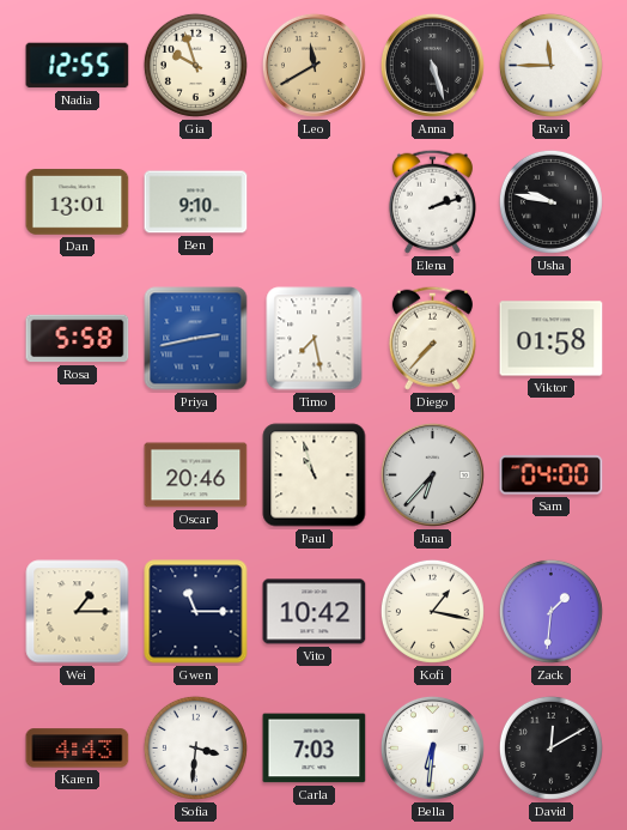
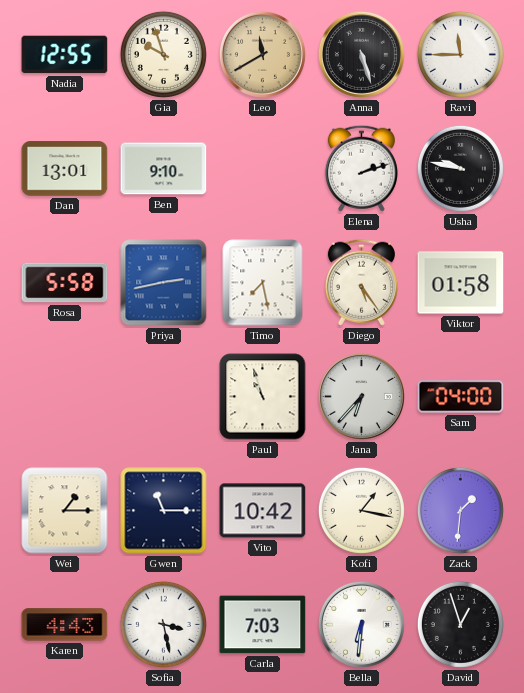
Diego: 7:37 -> 5:24
Oscar: 20:46 -> none
Sofia: 3:31 -> 3:28
David: 12:10 -> 12:57
